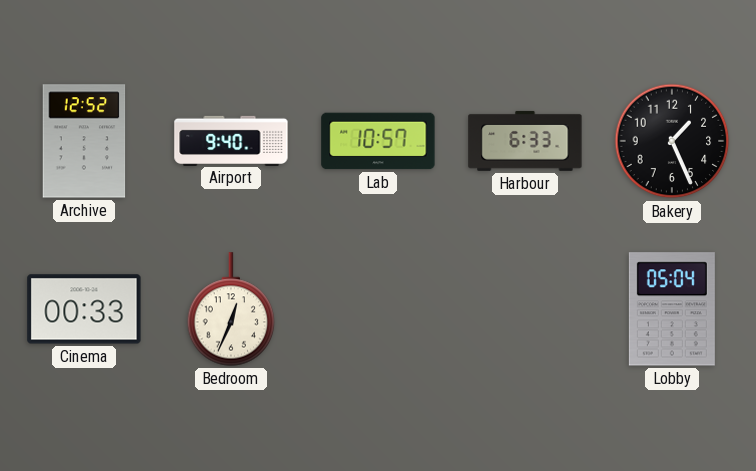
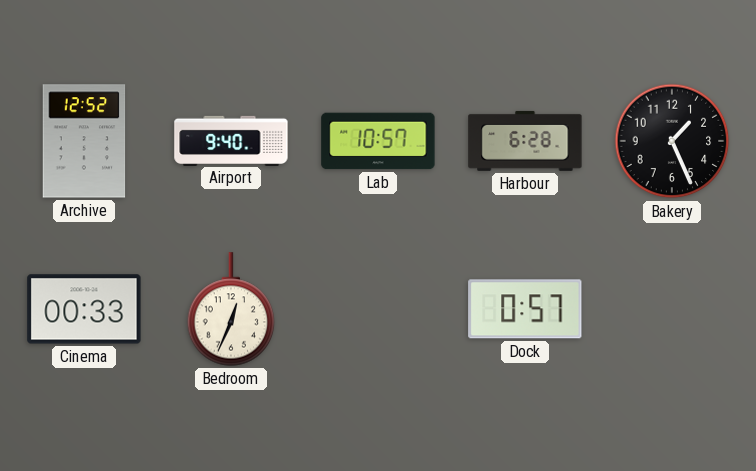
Harbour: 6:33 -> 6:28
Dock: none -> 0:57
Lobby: 05:04 -> none
